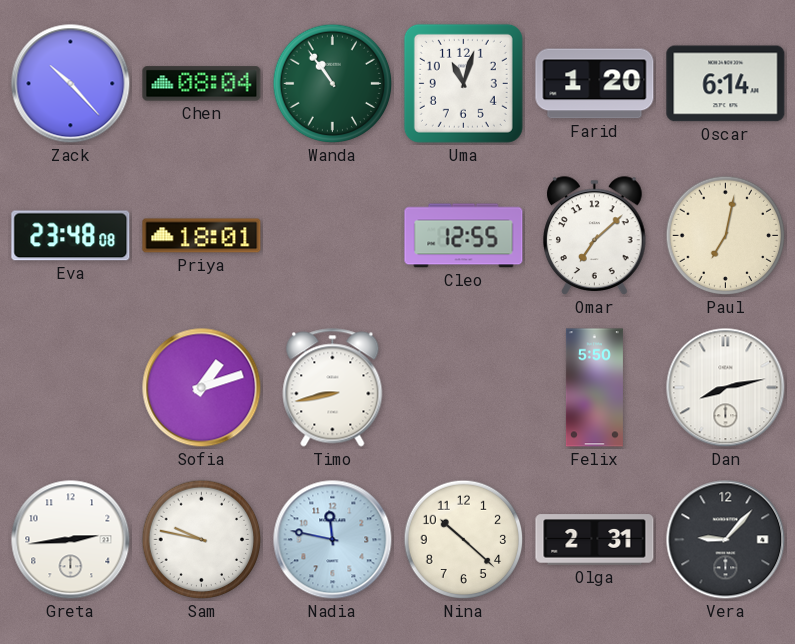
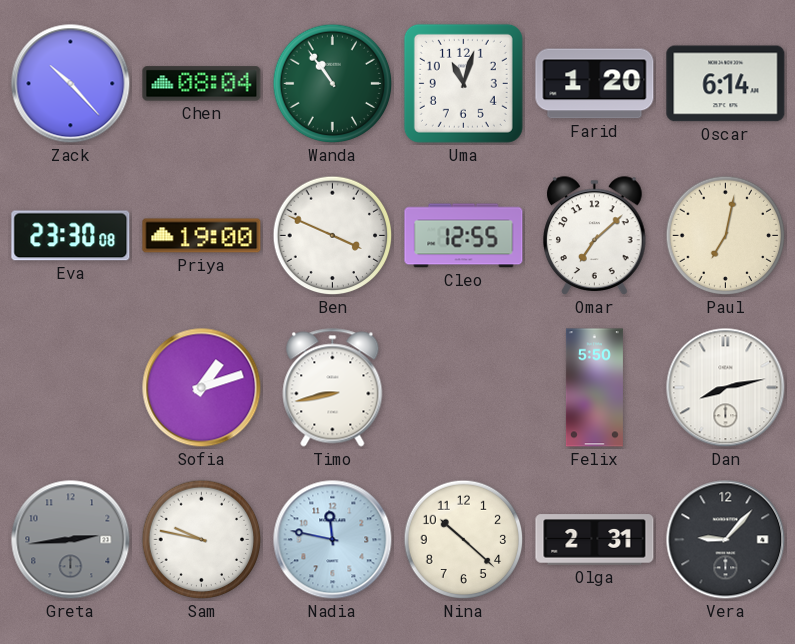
Eva: 23:48 -> 23:30
Priya: 18:01 -> 19:00
Ben: none -> 3:49
Greta dial: white -> grey
